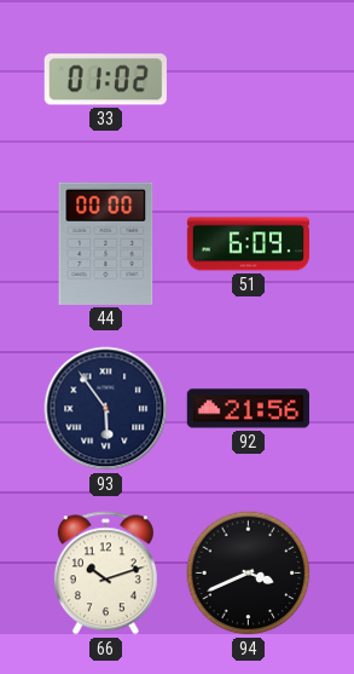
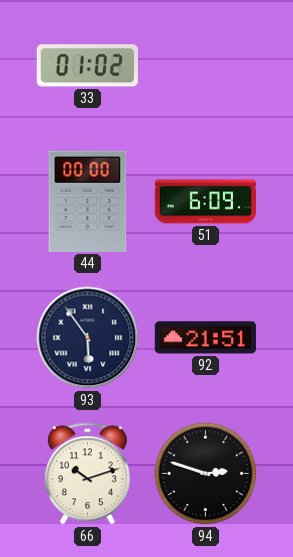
92: 21:56 -> 21:51
94: 3:41 -> 2:48
